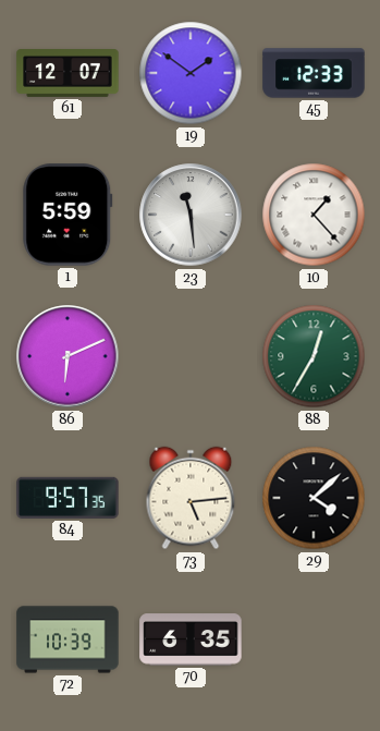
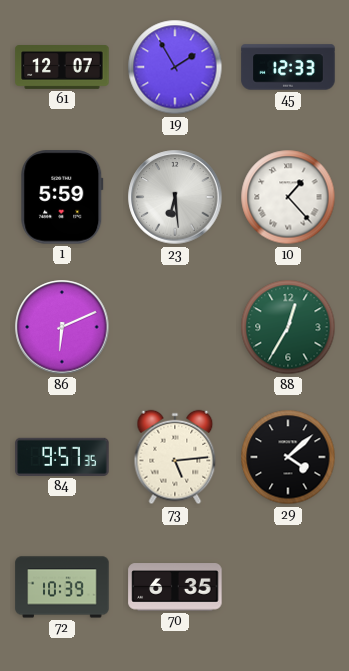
19: 1:51 -> 1:55
23: 11:29 -> 6:29
